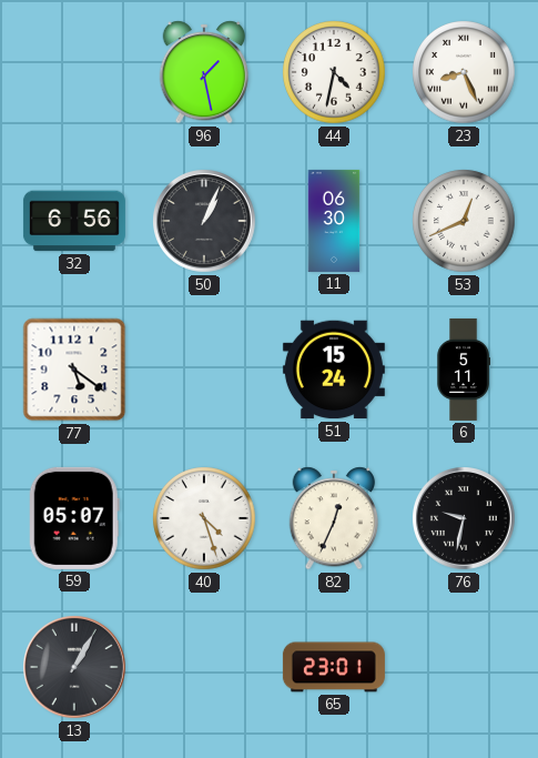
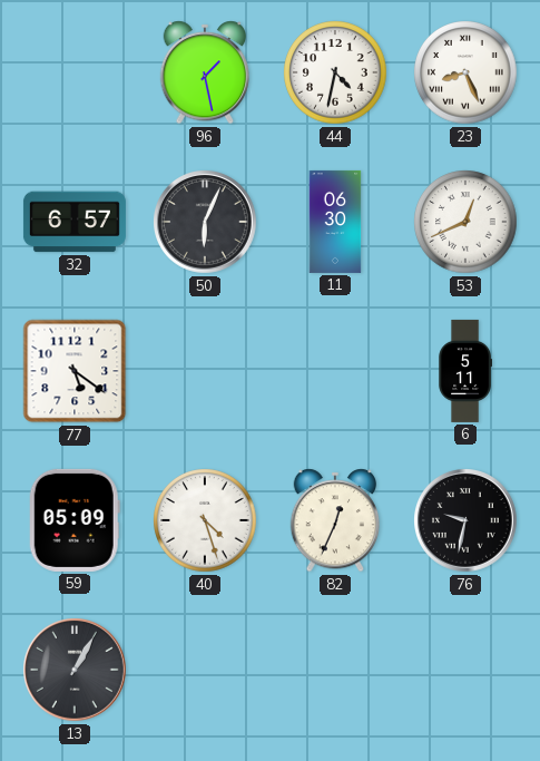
32: 6:56 -> 6:57
50: 1:04 -> 6:04
51: 15:24 -> none
59: 05:07 -> 05:09
65: 23:01 -> none
